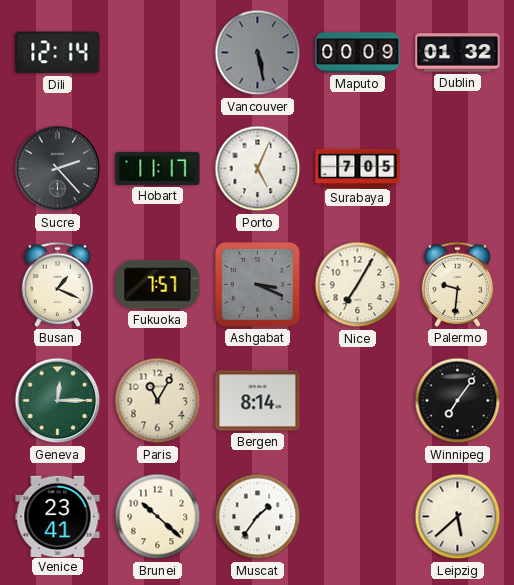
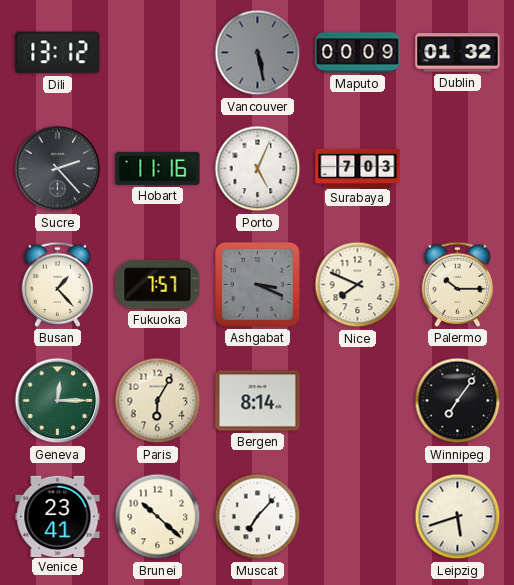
Dili: 12:14 -> 13:12
Hobart: 11:17 -> 11:16
Surabaya: 7:05 -> 7:03
Busan: 1:19 -> 1:23
Nice: 7:05 -> 7:49
Palermo: 9:31 -> 10:15
Paris: 11:05 -> 6:05
Muscat: 1:36 -> 7:07
Leipzig: 5:38 -> 5:42
